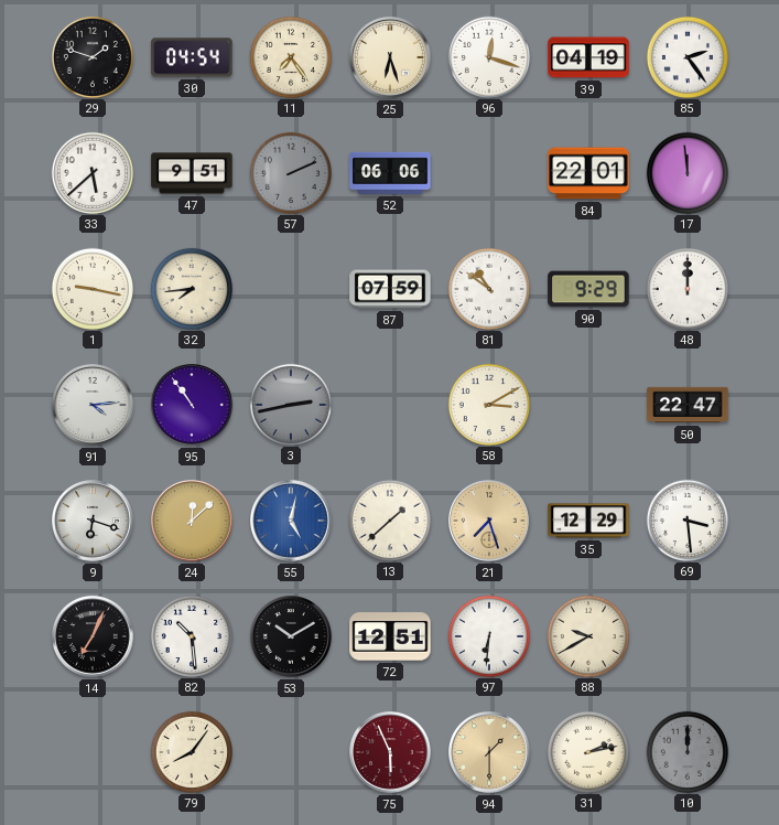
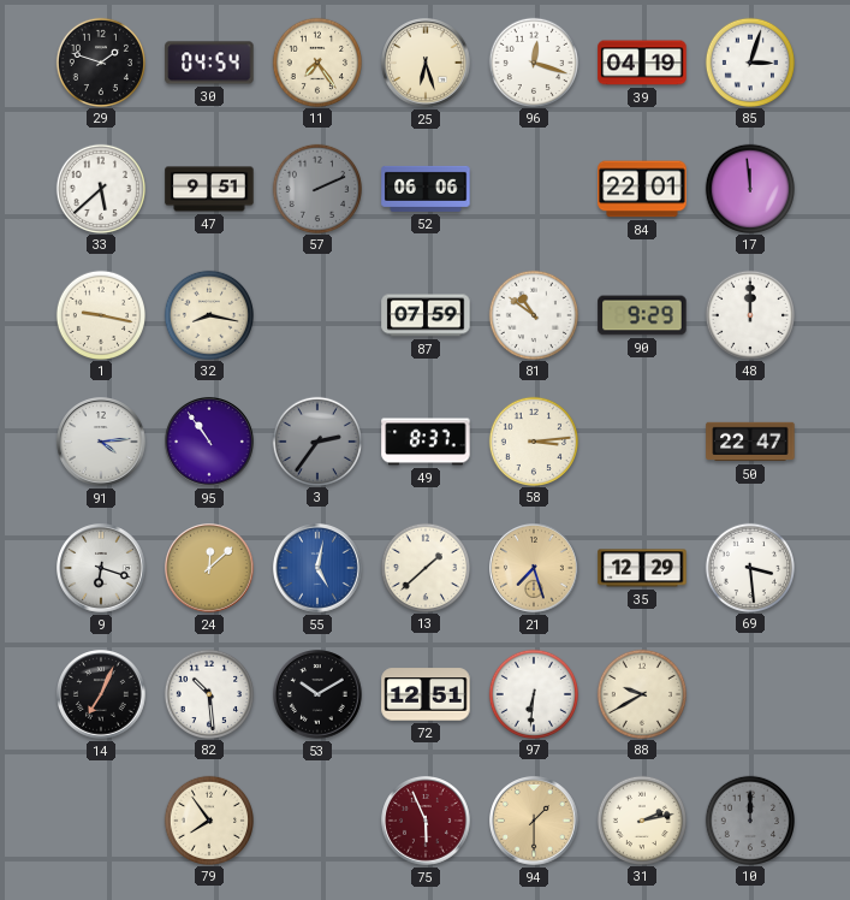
85: 2:24 -> 3:03
32: 7:44 -> 8:17
3: 2:43 -> 2:36
49: none -> 8:37
58: 3:10 -> 3:14
79: 8:06 -> 7:54
